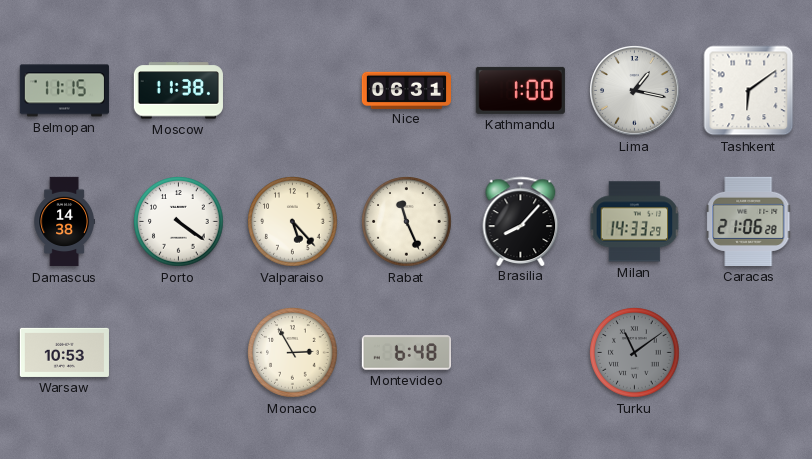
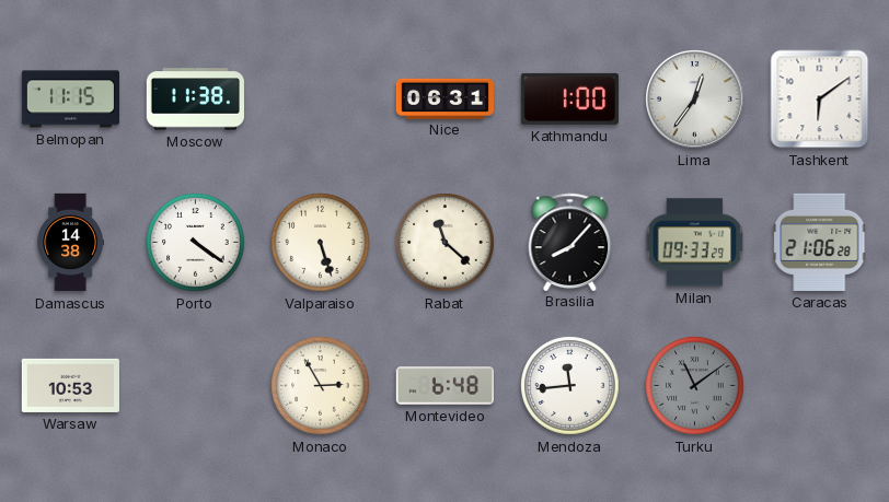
Lima: 1:17 -> 12:36
Valparaiso: 5:23 -> 5:27
Rabat: 11:26 -> 11:22
Milan: 14:33 -> 09:33
Mendoza: none -> 11:44
